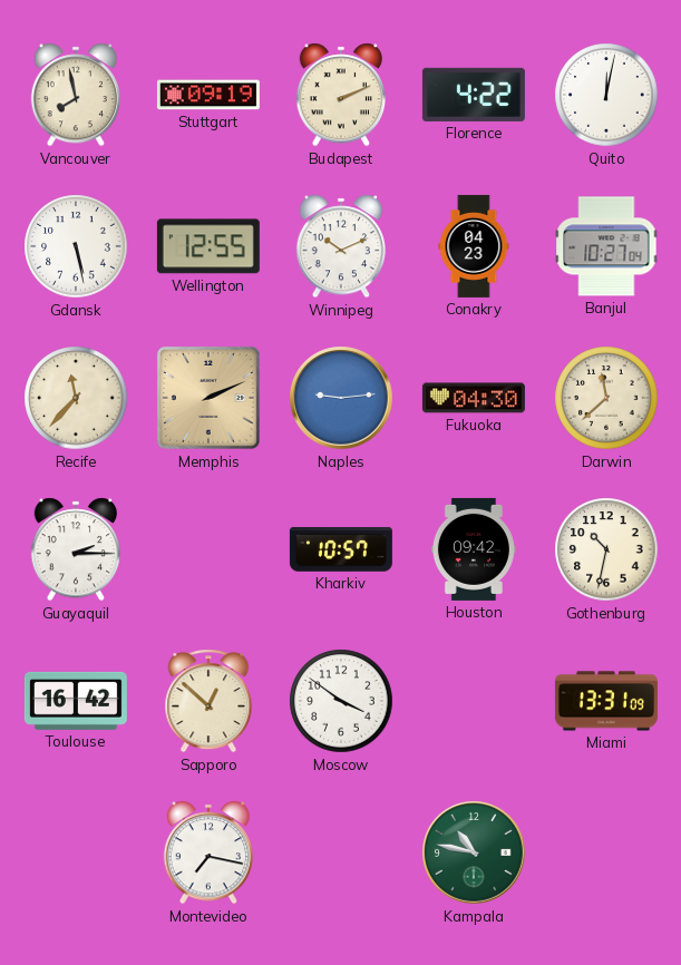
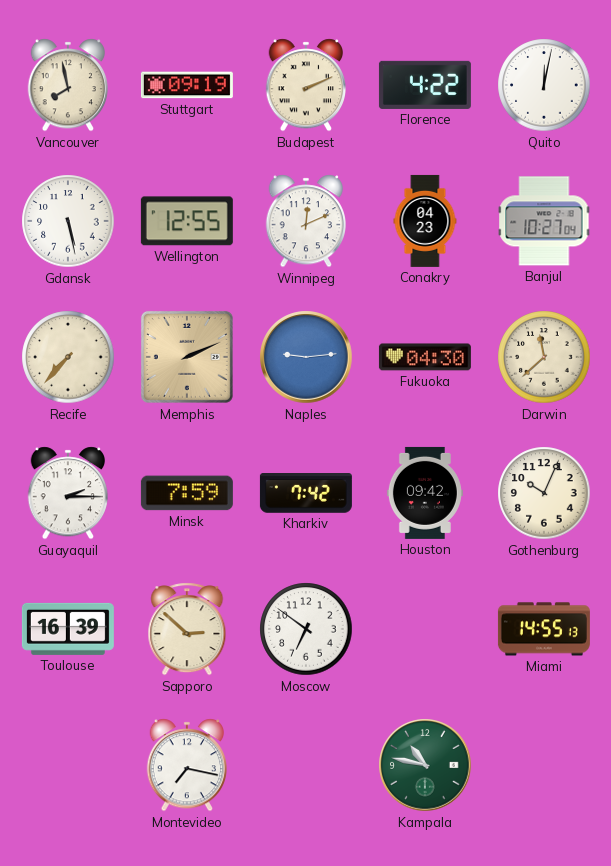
Winnipeg: 10:11 -> 12:11
Recife: 11:37 -> 7:37
Minsk: none -> 7:59
Kharkiv: 10:57 -> 7:42
Gothenburg: 10:32 -> 10:04
Toulouse: 16:42 -> 16:39
Sapporo: 12:52 -> 2:52
Moscow: 3:51 -> 6:51
Miami: 13:31 -> 14:55
